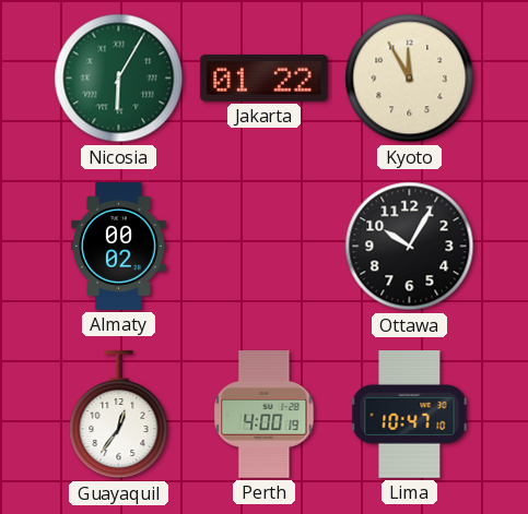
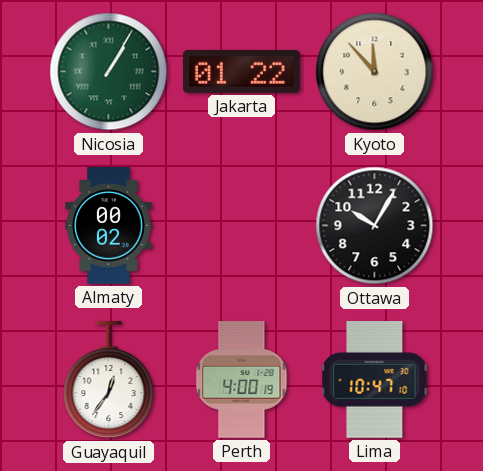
Nicosia: 6:05 -> 1:05
Kyoto: 11:55 -> 11:53
